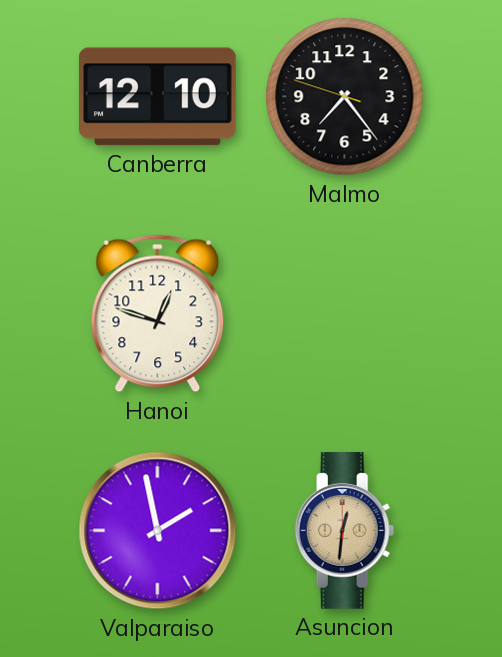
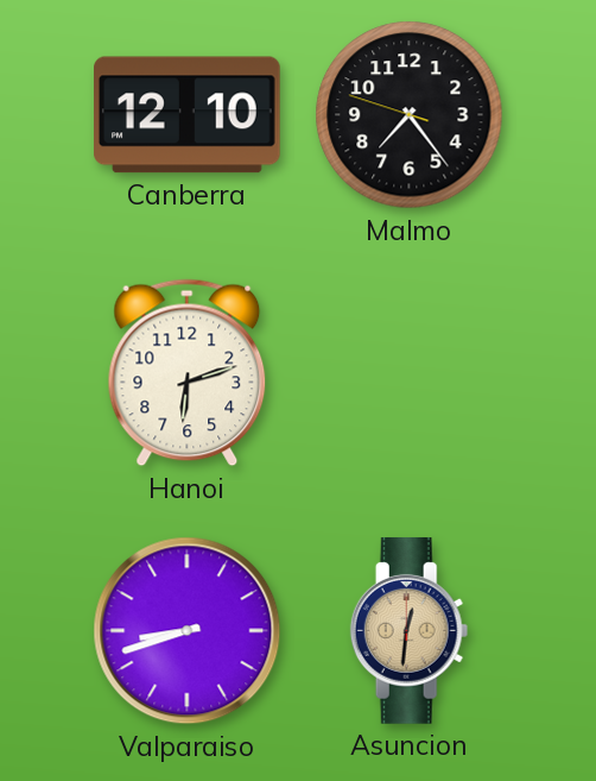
Hanoi: 12:48 -> 6:12
Valparaiso: 1:58 -> 8:42
